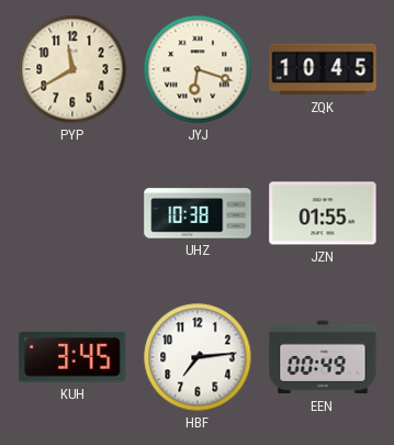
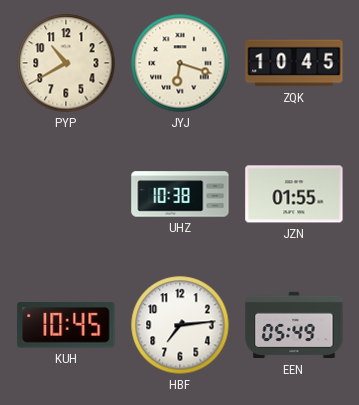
PYP: 11:40 -> 10:40
KUH: 3:45 -> 10:45
EEN: 00:49 -> 05:49
